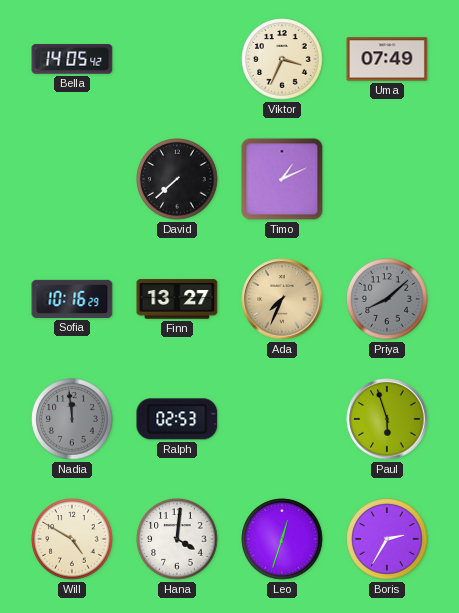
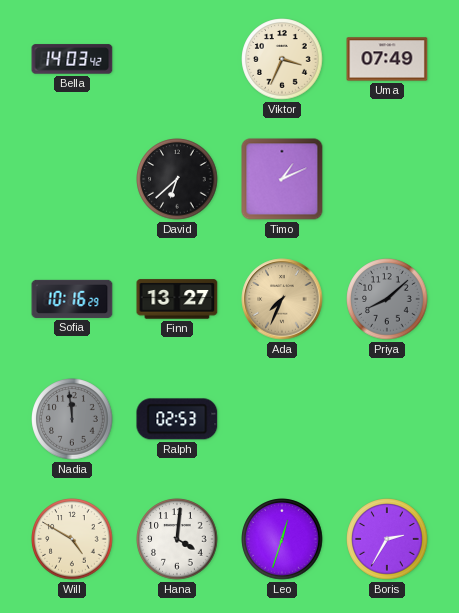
Bella: 14:05 -> 14:03
David: 7:38 -> 6:38
Paul: 5:57 -> none
